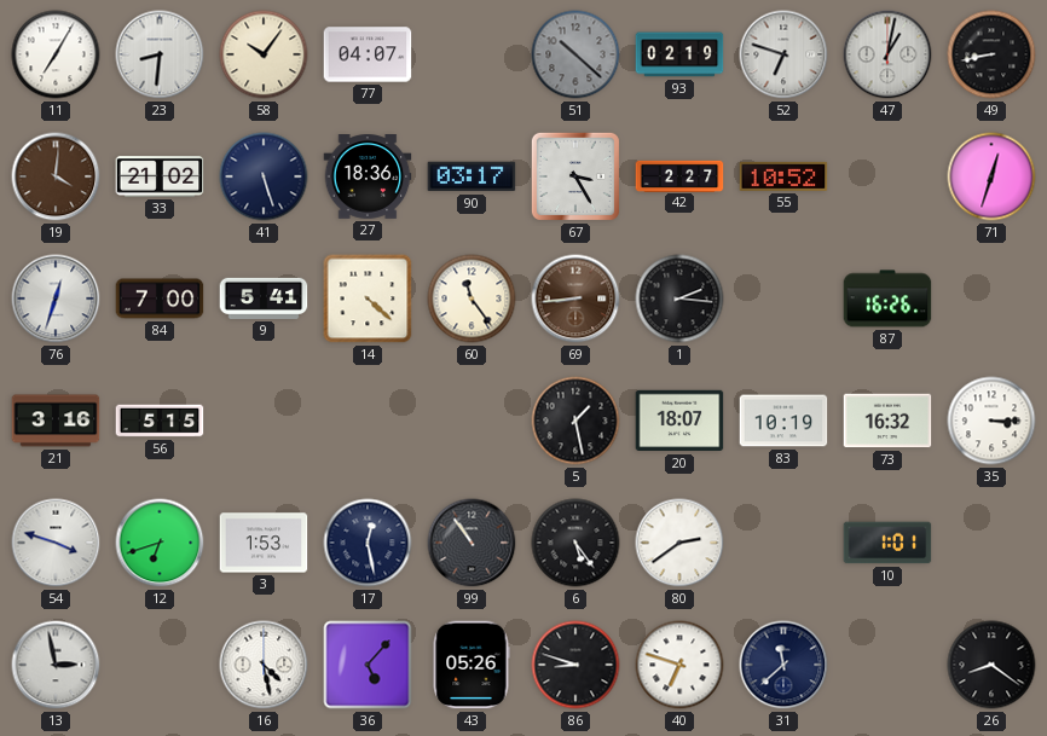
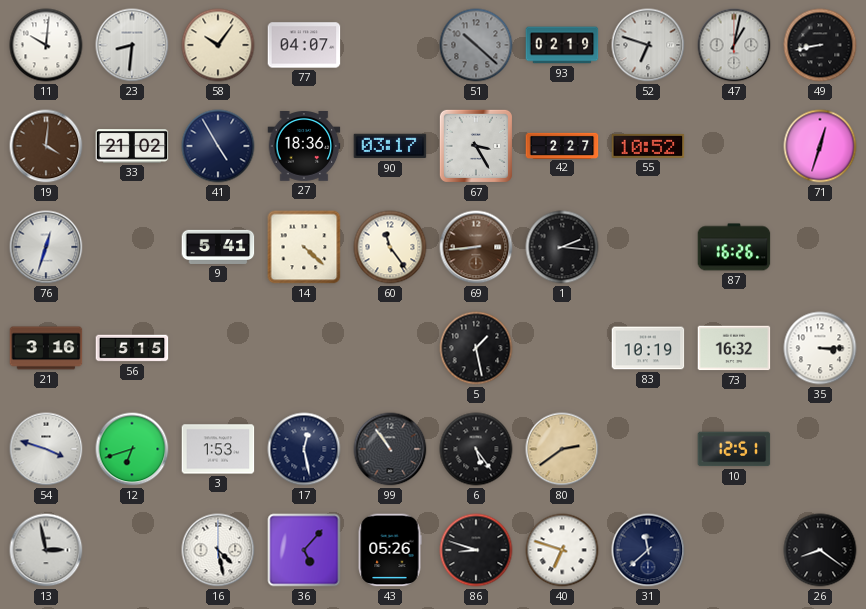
11: 7:05 -> 10:01
41: 5:27 -> 4:55
84: 7:00 -> none
20: 18:07 -> none
80 dial: white -> champagne
10: 1:01 -> 12:51
